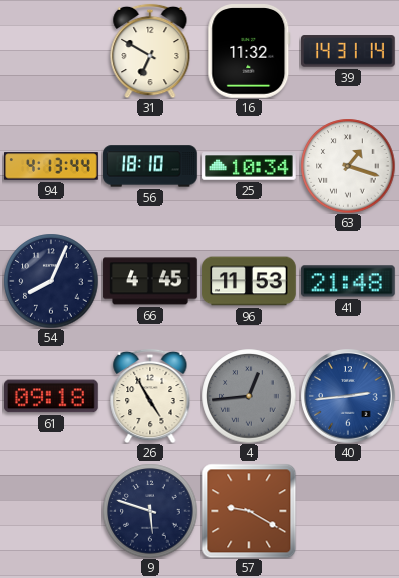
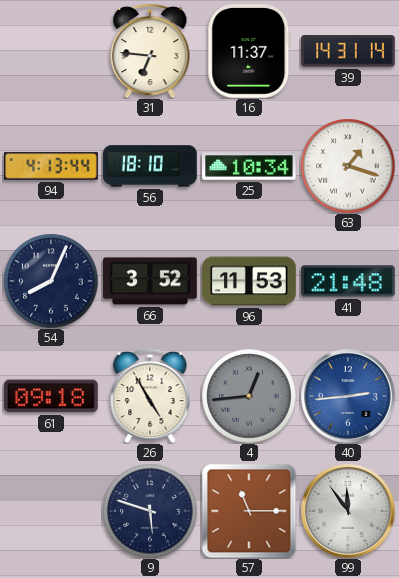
31: 6:50 -> 6:46
16: 11:32 -> 11:37
66: 4:45 -> 3:52
57: 9:20 -> 11:15
99: none -> 11:54
